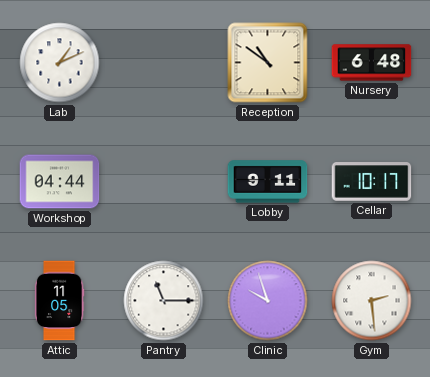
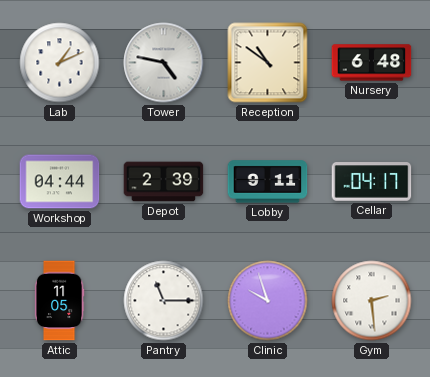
Tower: none -> 4:47
Depot: none -> 2:39
Cellar: 10:17 -> 04:17
